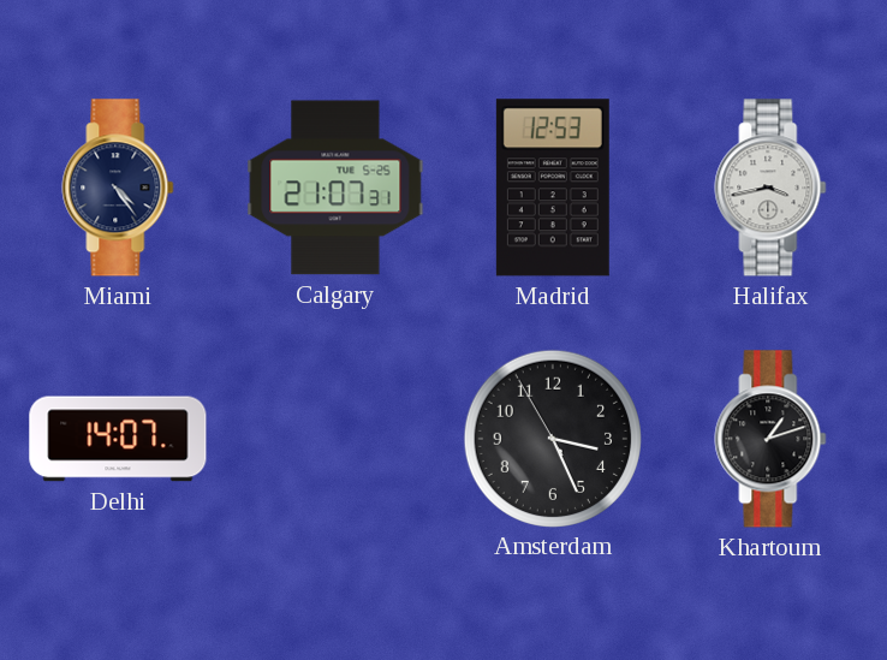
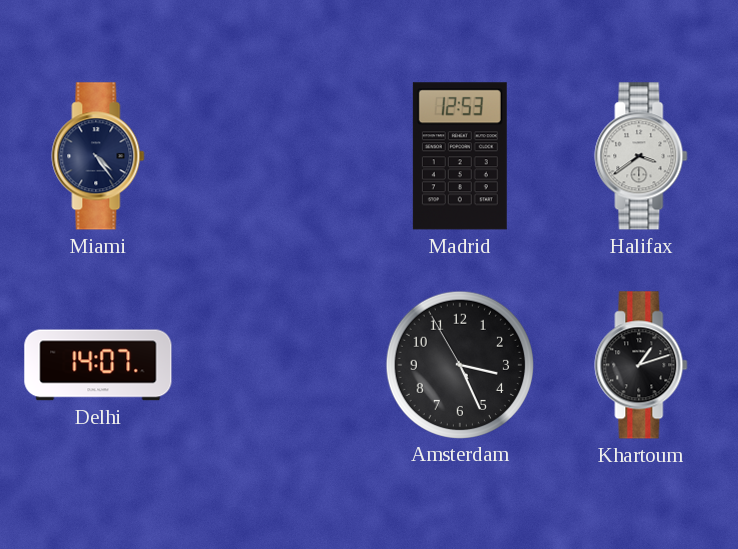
Calgary: 21:07 -> none
Halifax: 3:43 -> 3:39
